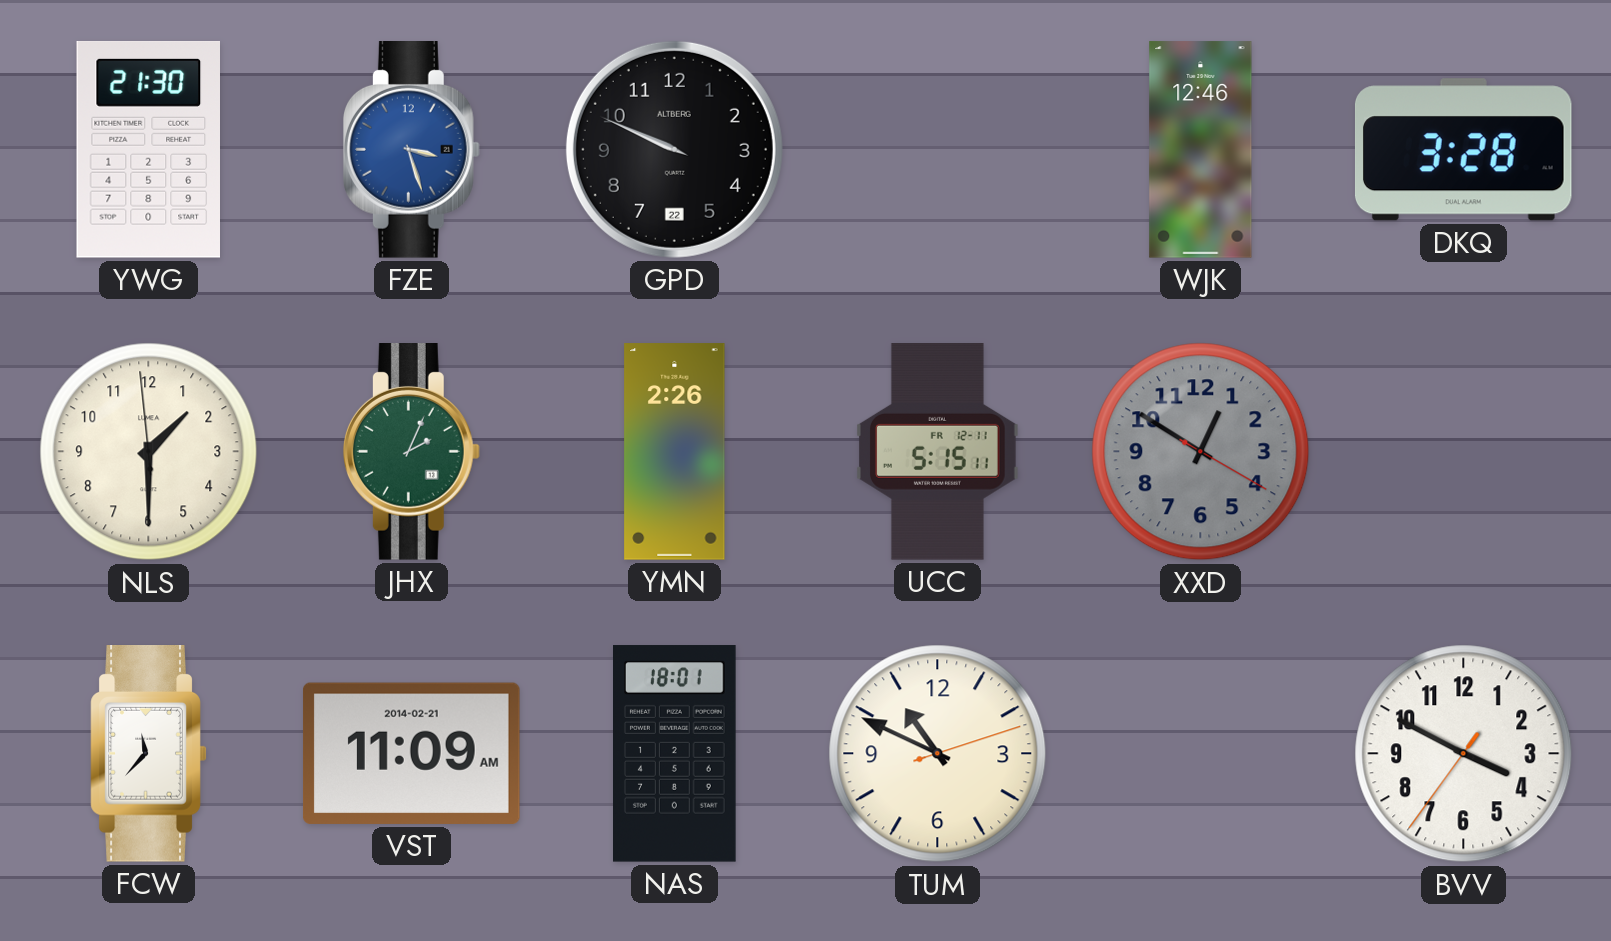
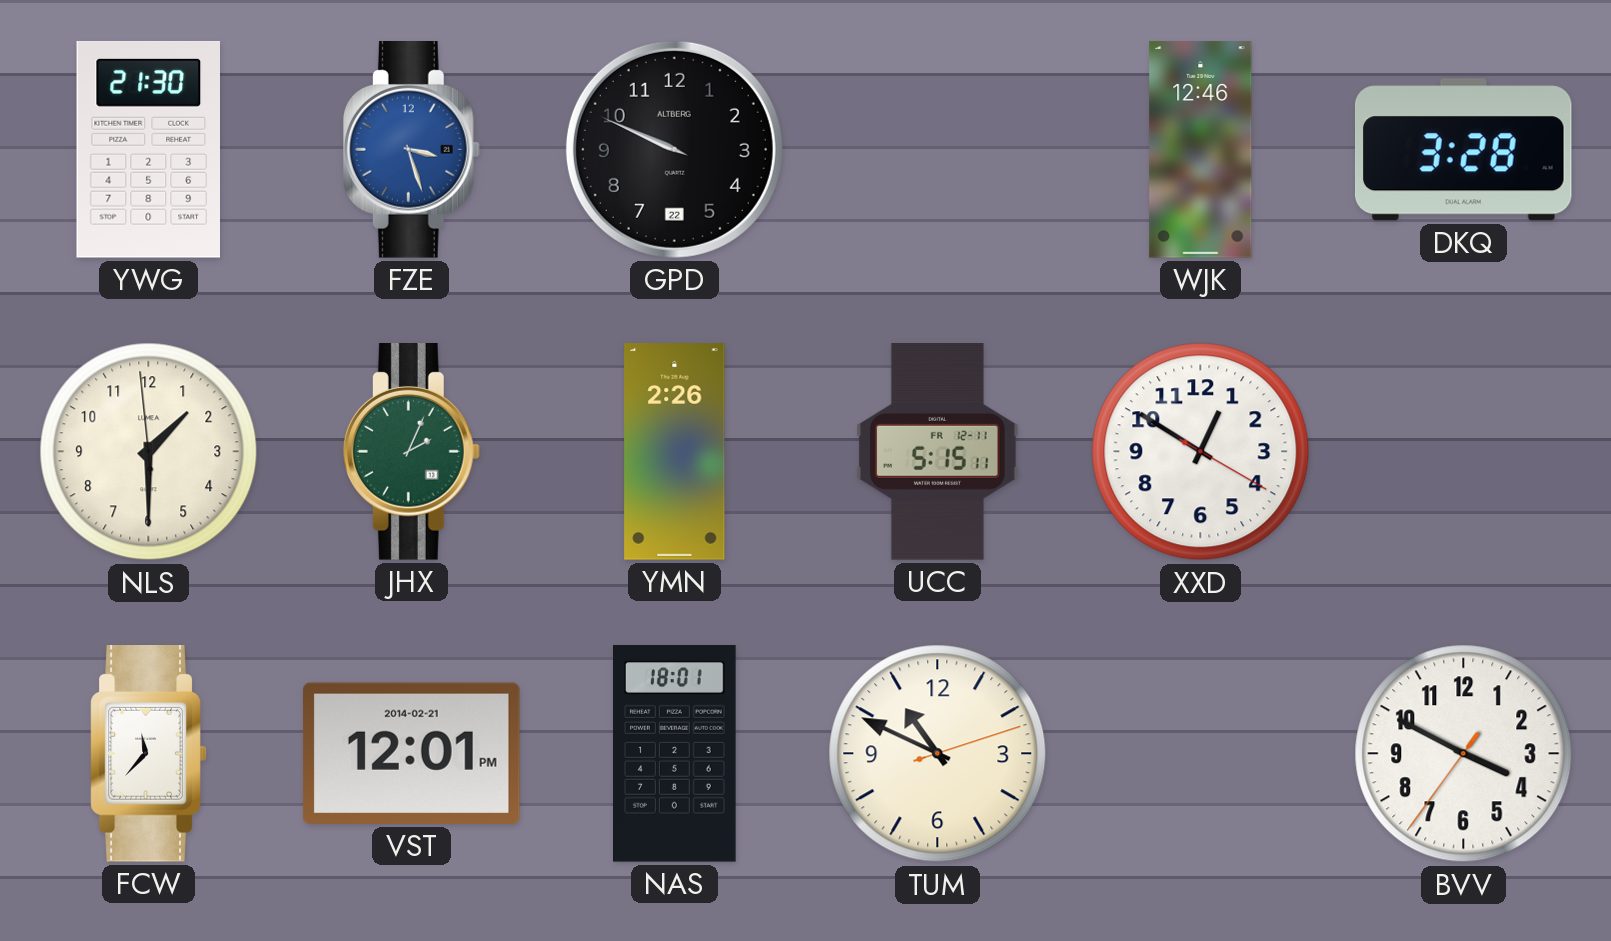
XXD dial: grey -> white
VST: 11:09 -> 12:01
